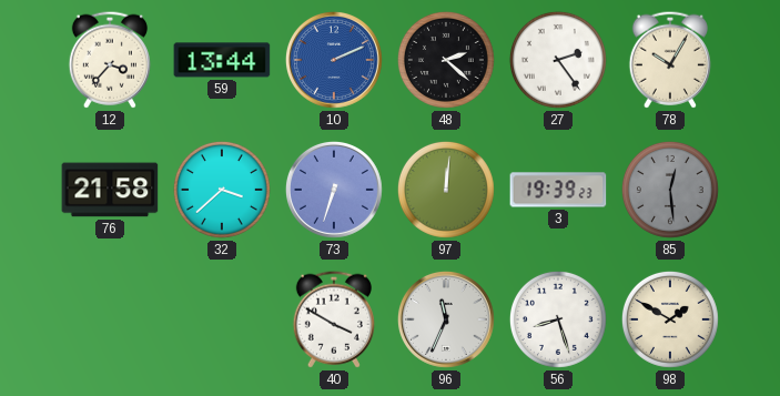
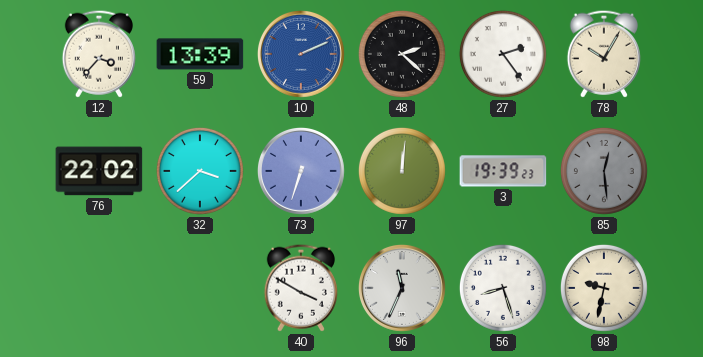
59: 13:44 -> 13:39
76: 21:58 -> 22:02
98: 1:50 -> 9:32
